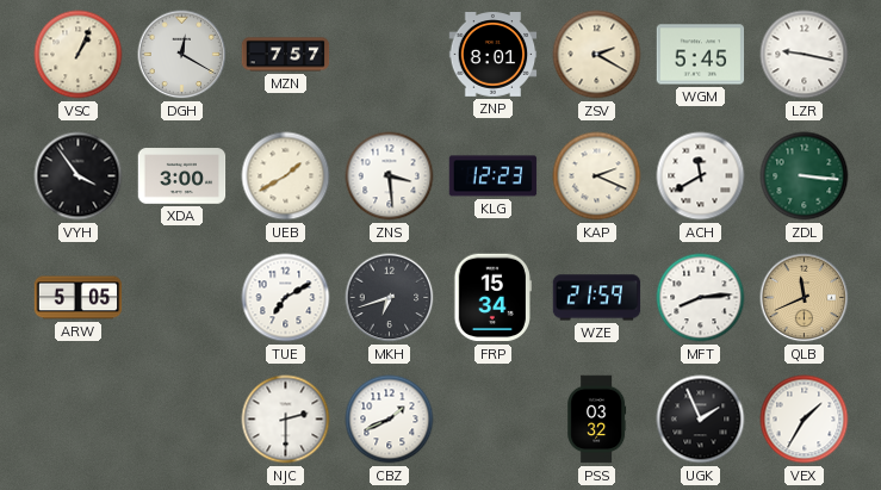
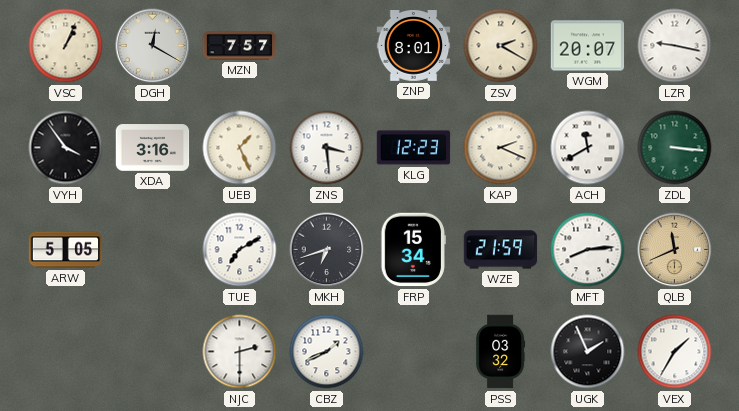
WGM: 5:45 -> 20:07
XDA: 3:00 -> 3:16
UEB: 1:40 -> 1:26
